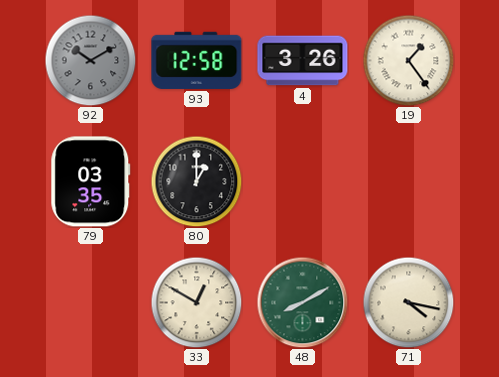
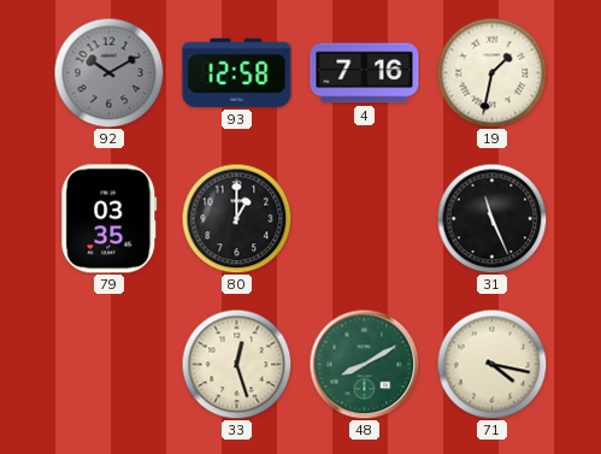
4: 3:26 -> 7:16
19: 1:24 -> 1:32
31: none -> 11:26
33: 12:50 -> 12:27
